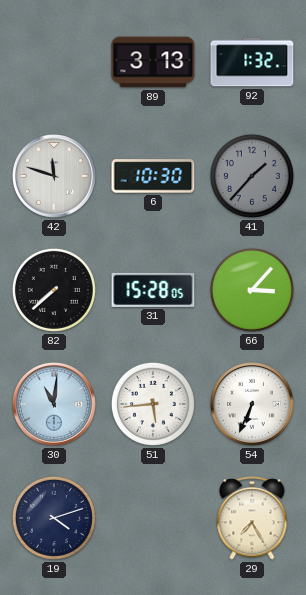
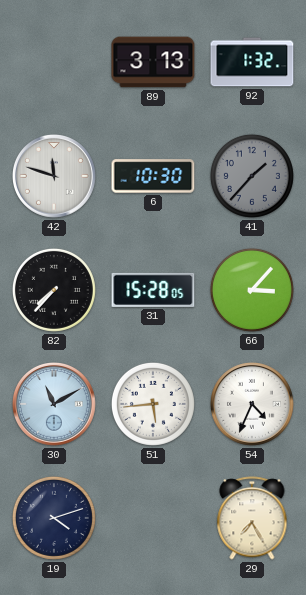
82: 7:38 -> 7:37
30: 11:01 -> 11:10
54: 6:34 -> 4:34
